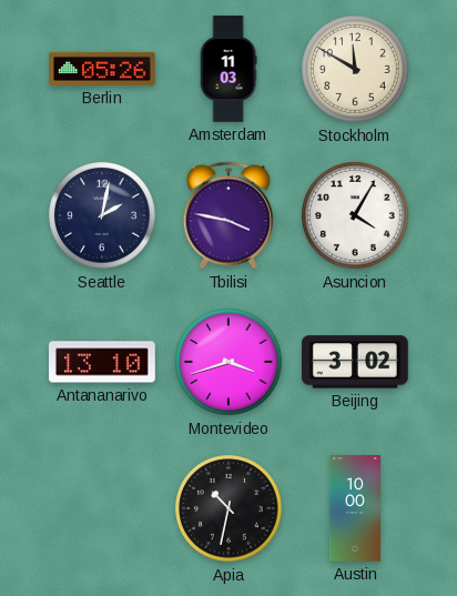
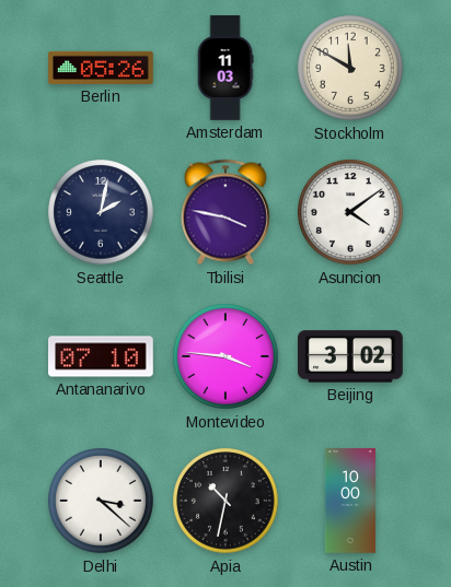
Asuncion: 4:05 -> 4:09
Antananarivo: 13:10 -> 07:10
Montevideo: 3:42 -> 3:46
Delhi: none -> 3:22
